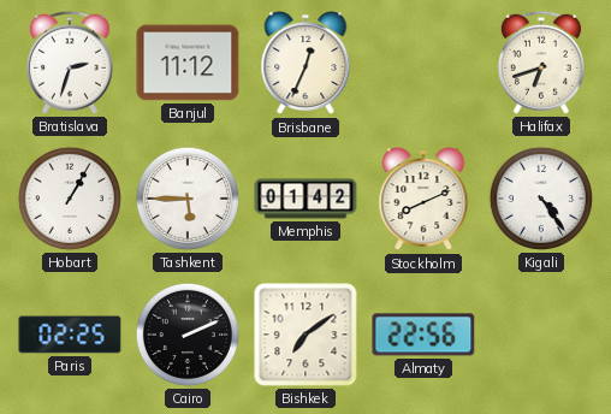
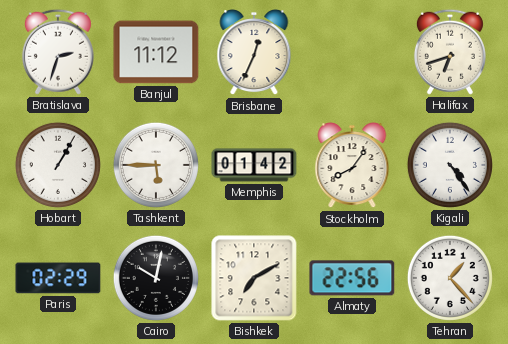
Stockholm: 8:11 -> 8:06
Paris: 02:25 -> 02:29
Cairo: 2:11 -> 10:02
Bishkek: 7:09 -> 7:10
Tehran: none -> 1:23
